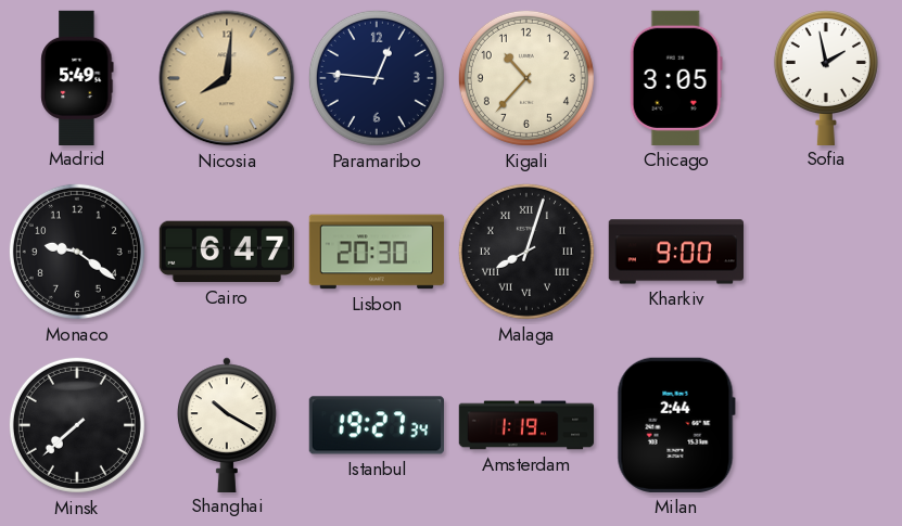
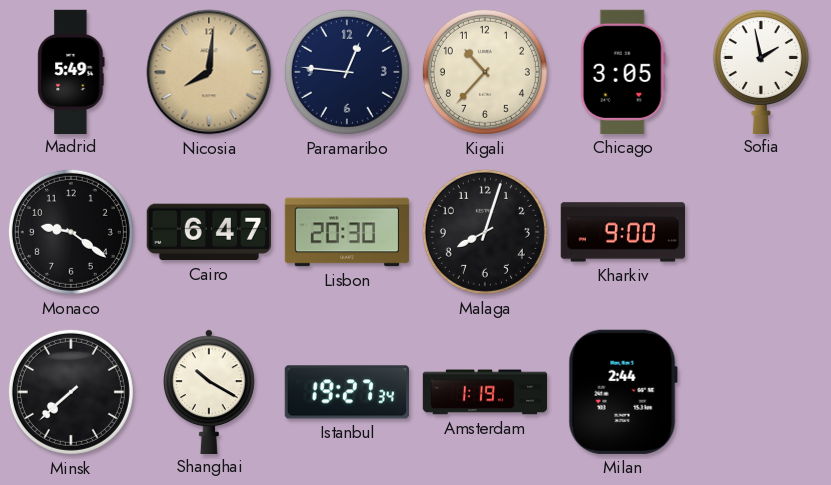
Malaga numerals: Roman -> Arabic
